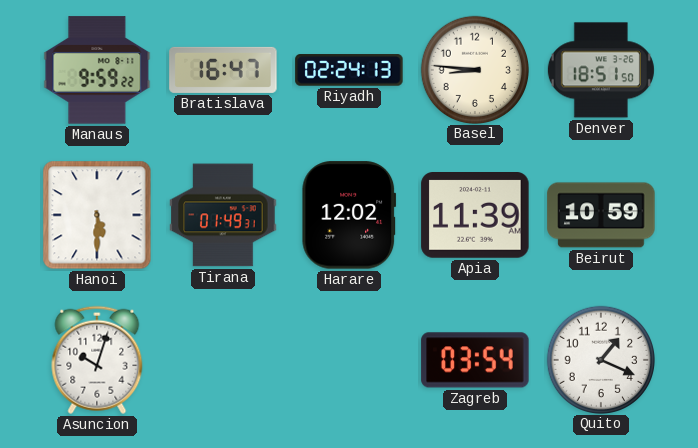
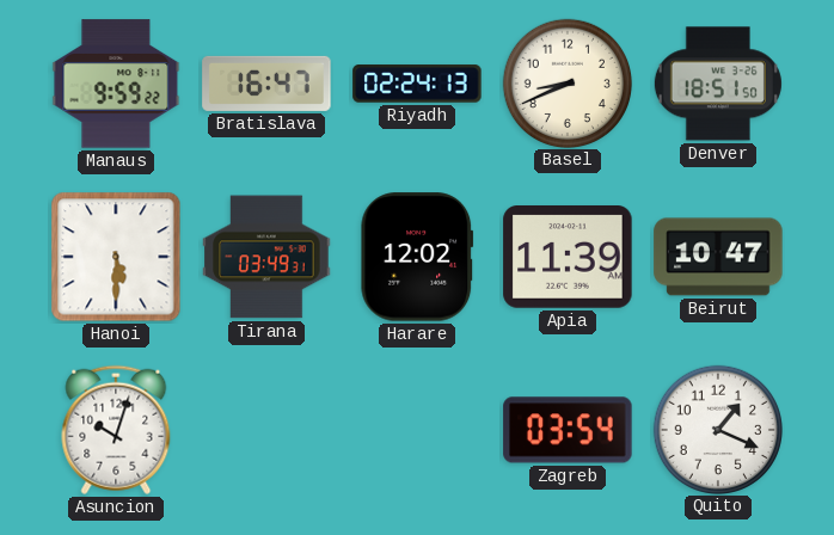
Basel: 8:46 -> 8:41
Tirana: 01:49 -> 03:49
Beirut: 10:59 -> 10:47
